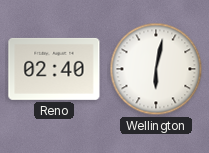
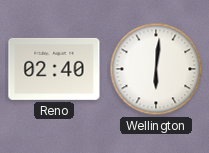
Wellington: 6:02 -> 6:01
